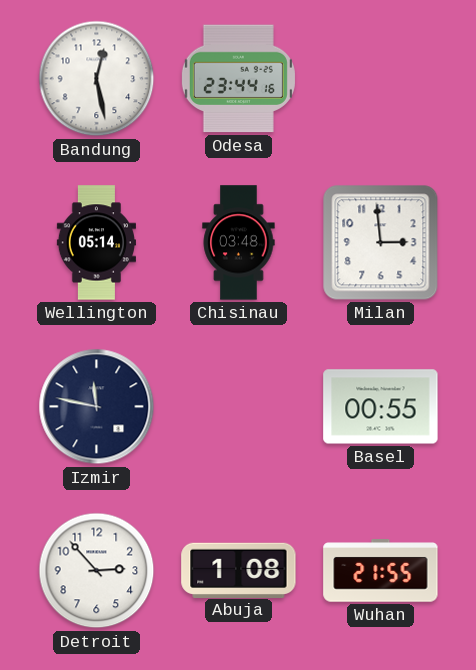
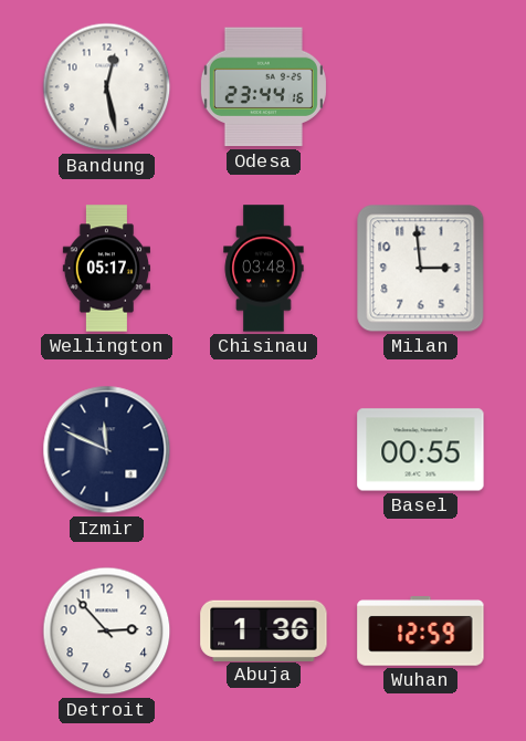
Wellington: 05:14 -> 05:17
Izmir: 11:47 -> 11:49
Abuja: 1:08 -> 1:36
Wuhan: 21:55 -> 12:59
